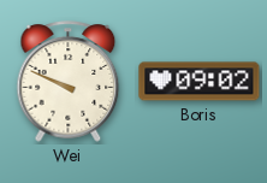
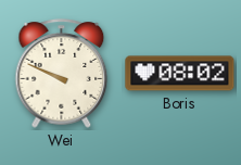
Boris: 09:02 -> 08:02
